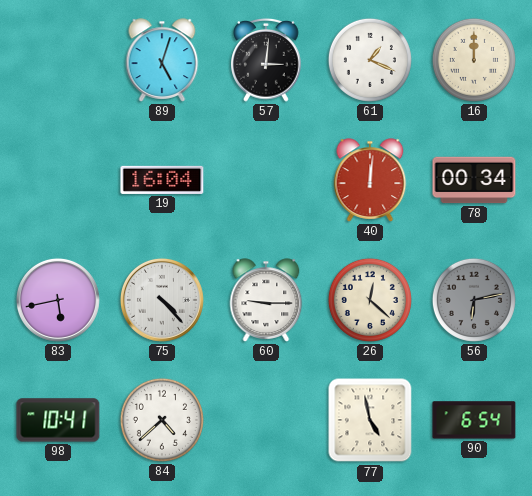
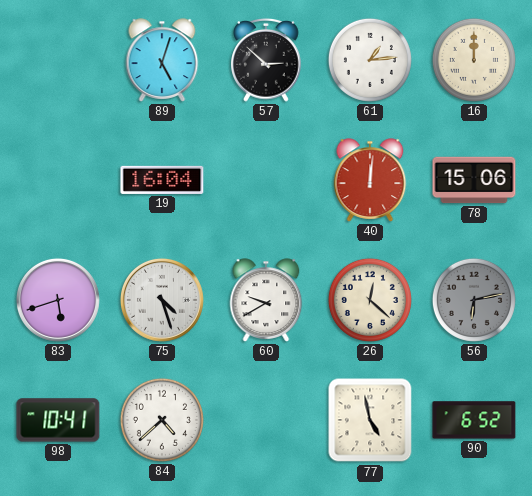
57: 3:01 -> 2:52
61: 1:19 -> 1:14
78: 00:34 -> 15:06
83: 5:43 -> 5:42
75: 4:23 -> 4:27
60: 9:15 -> 9:40
90: 6:54 -> 6:52
